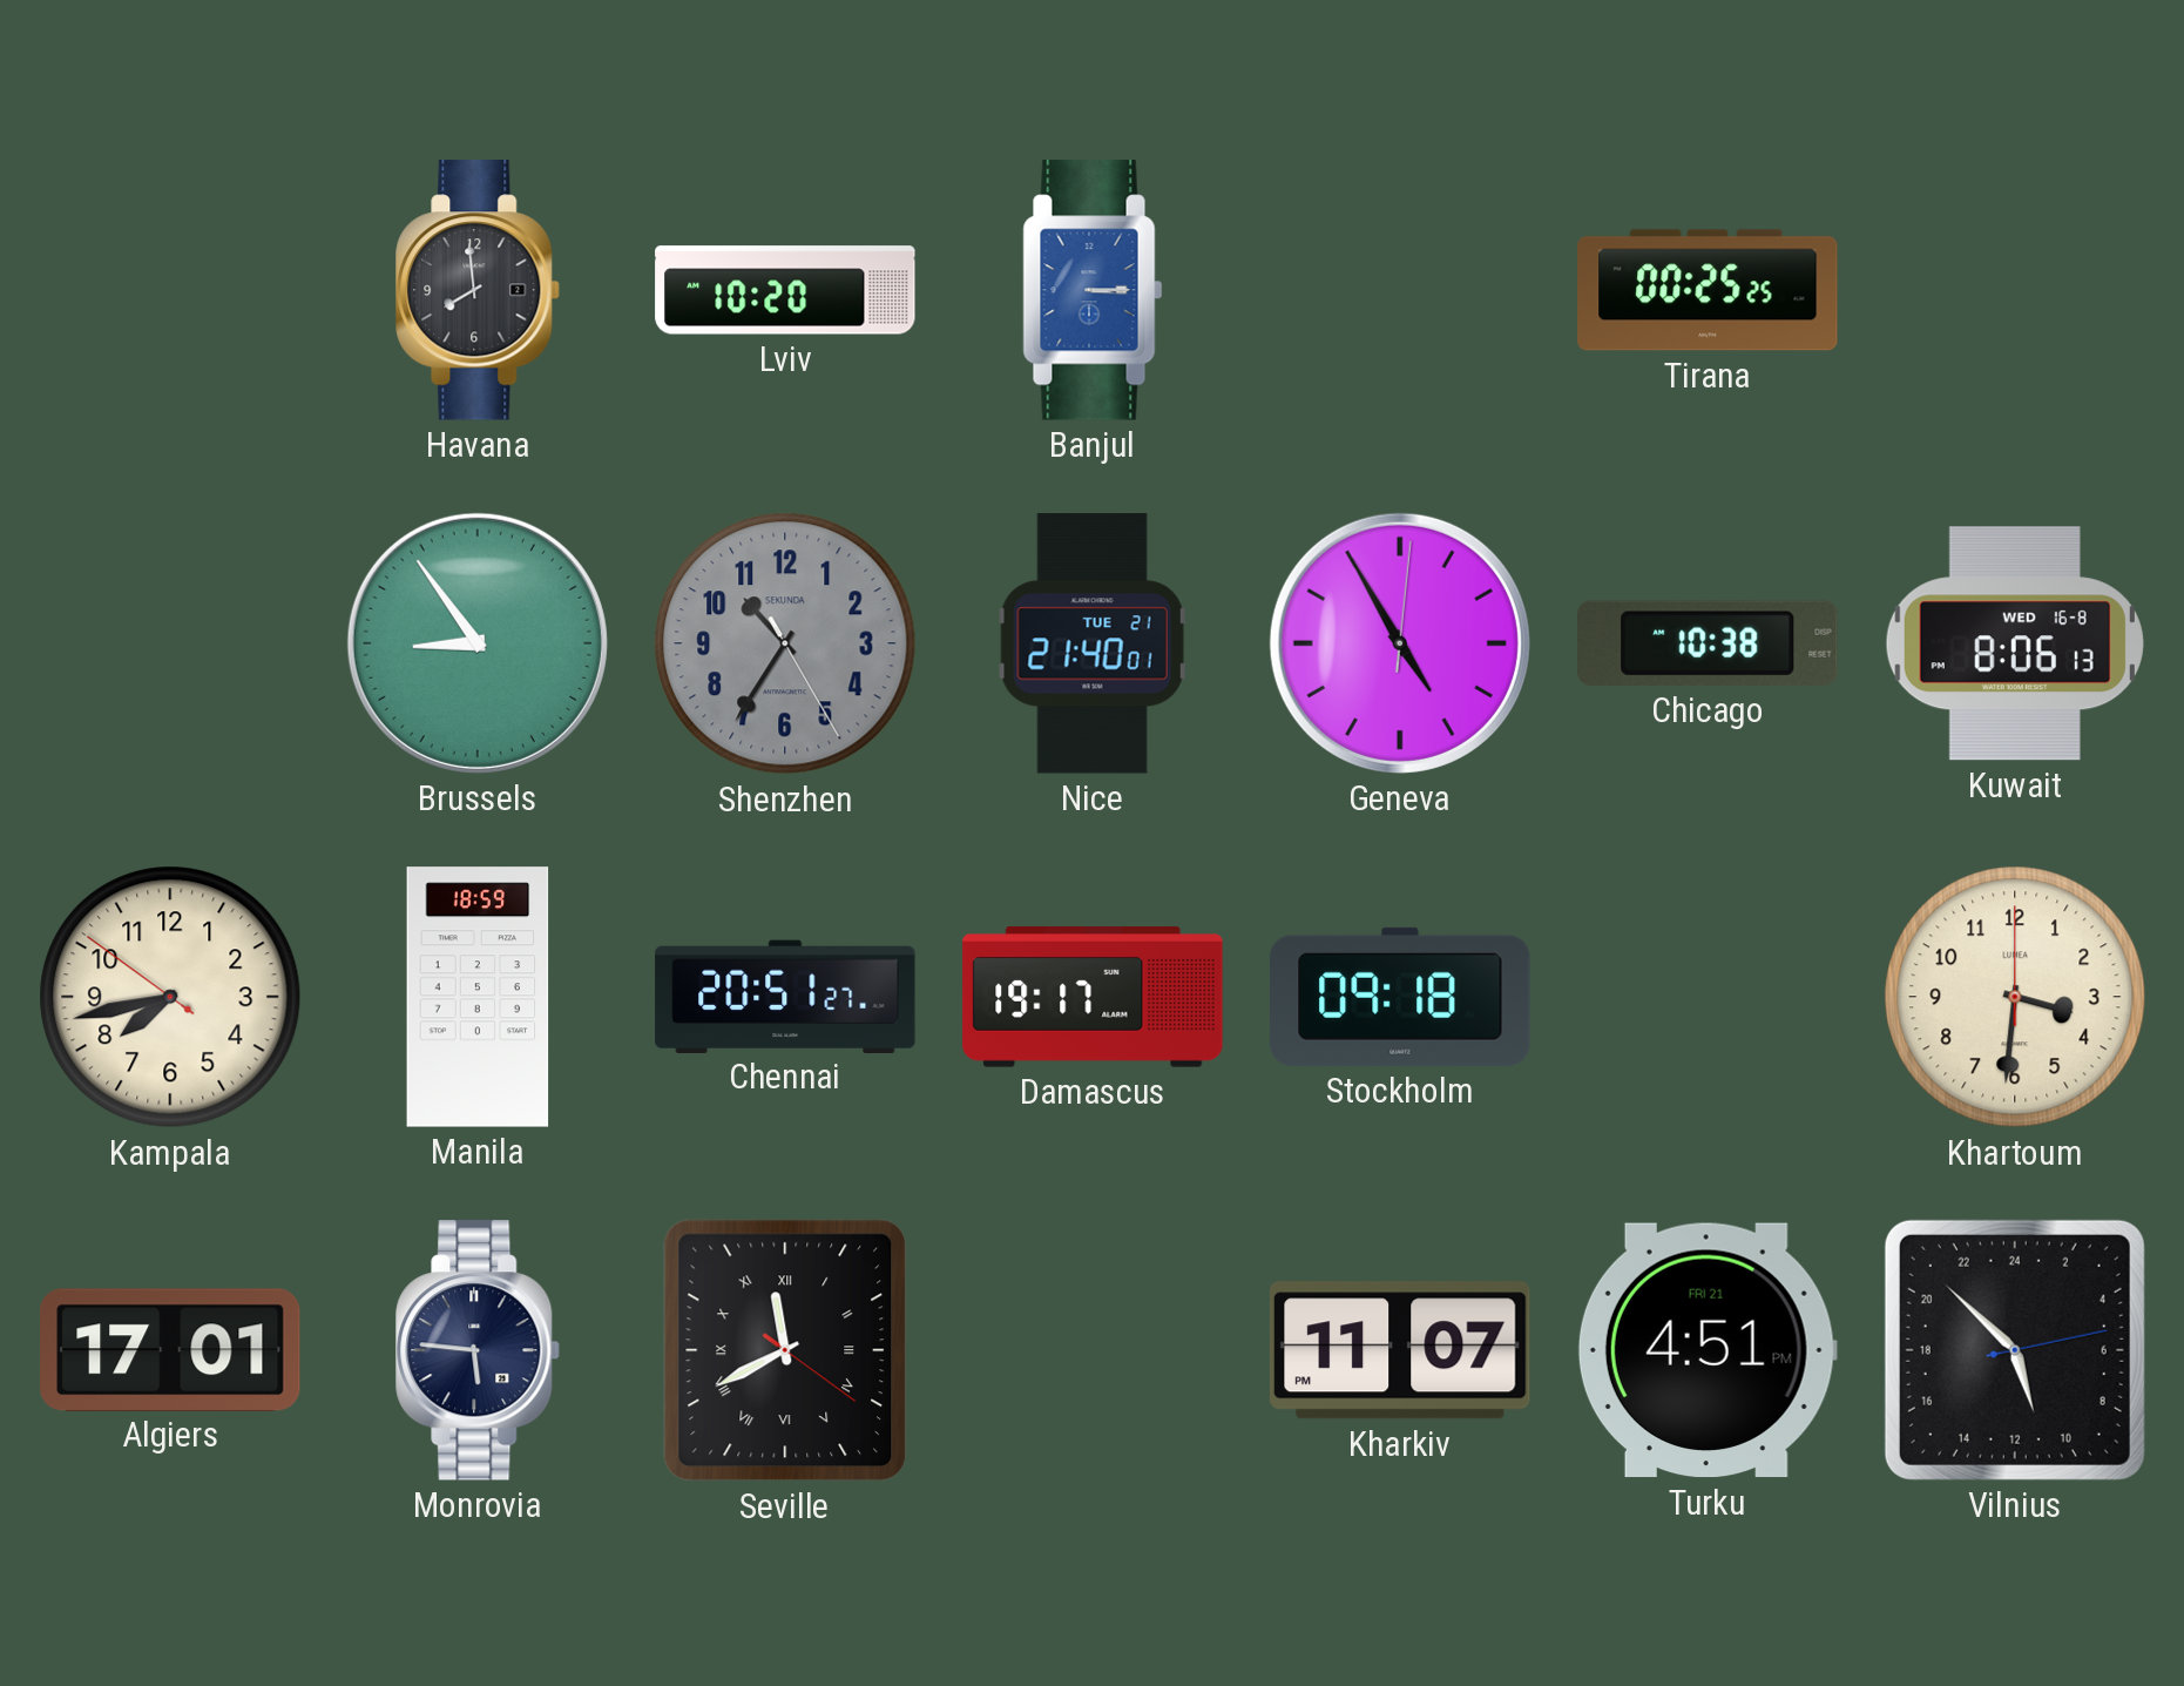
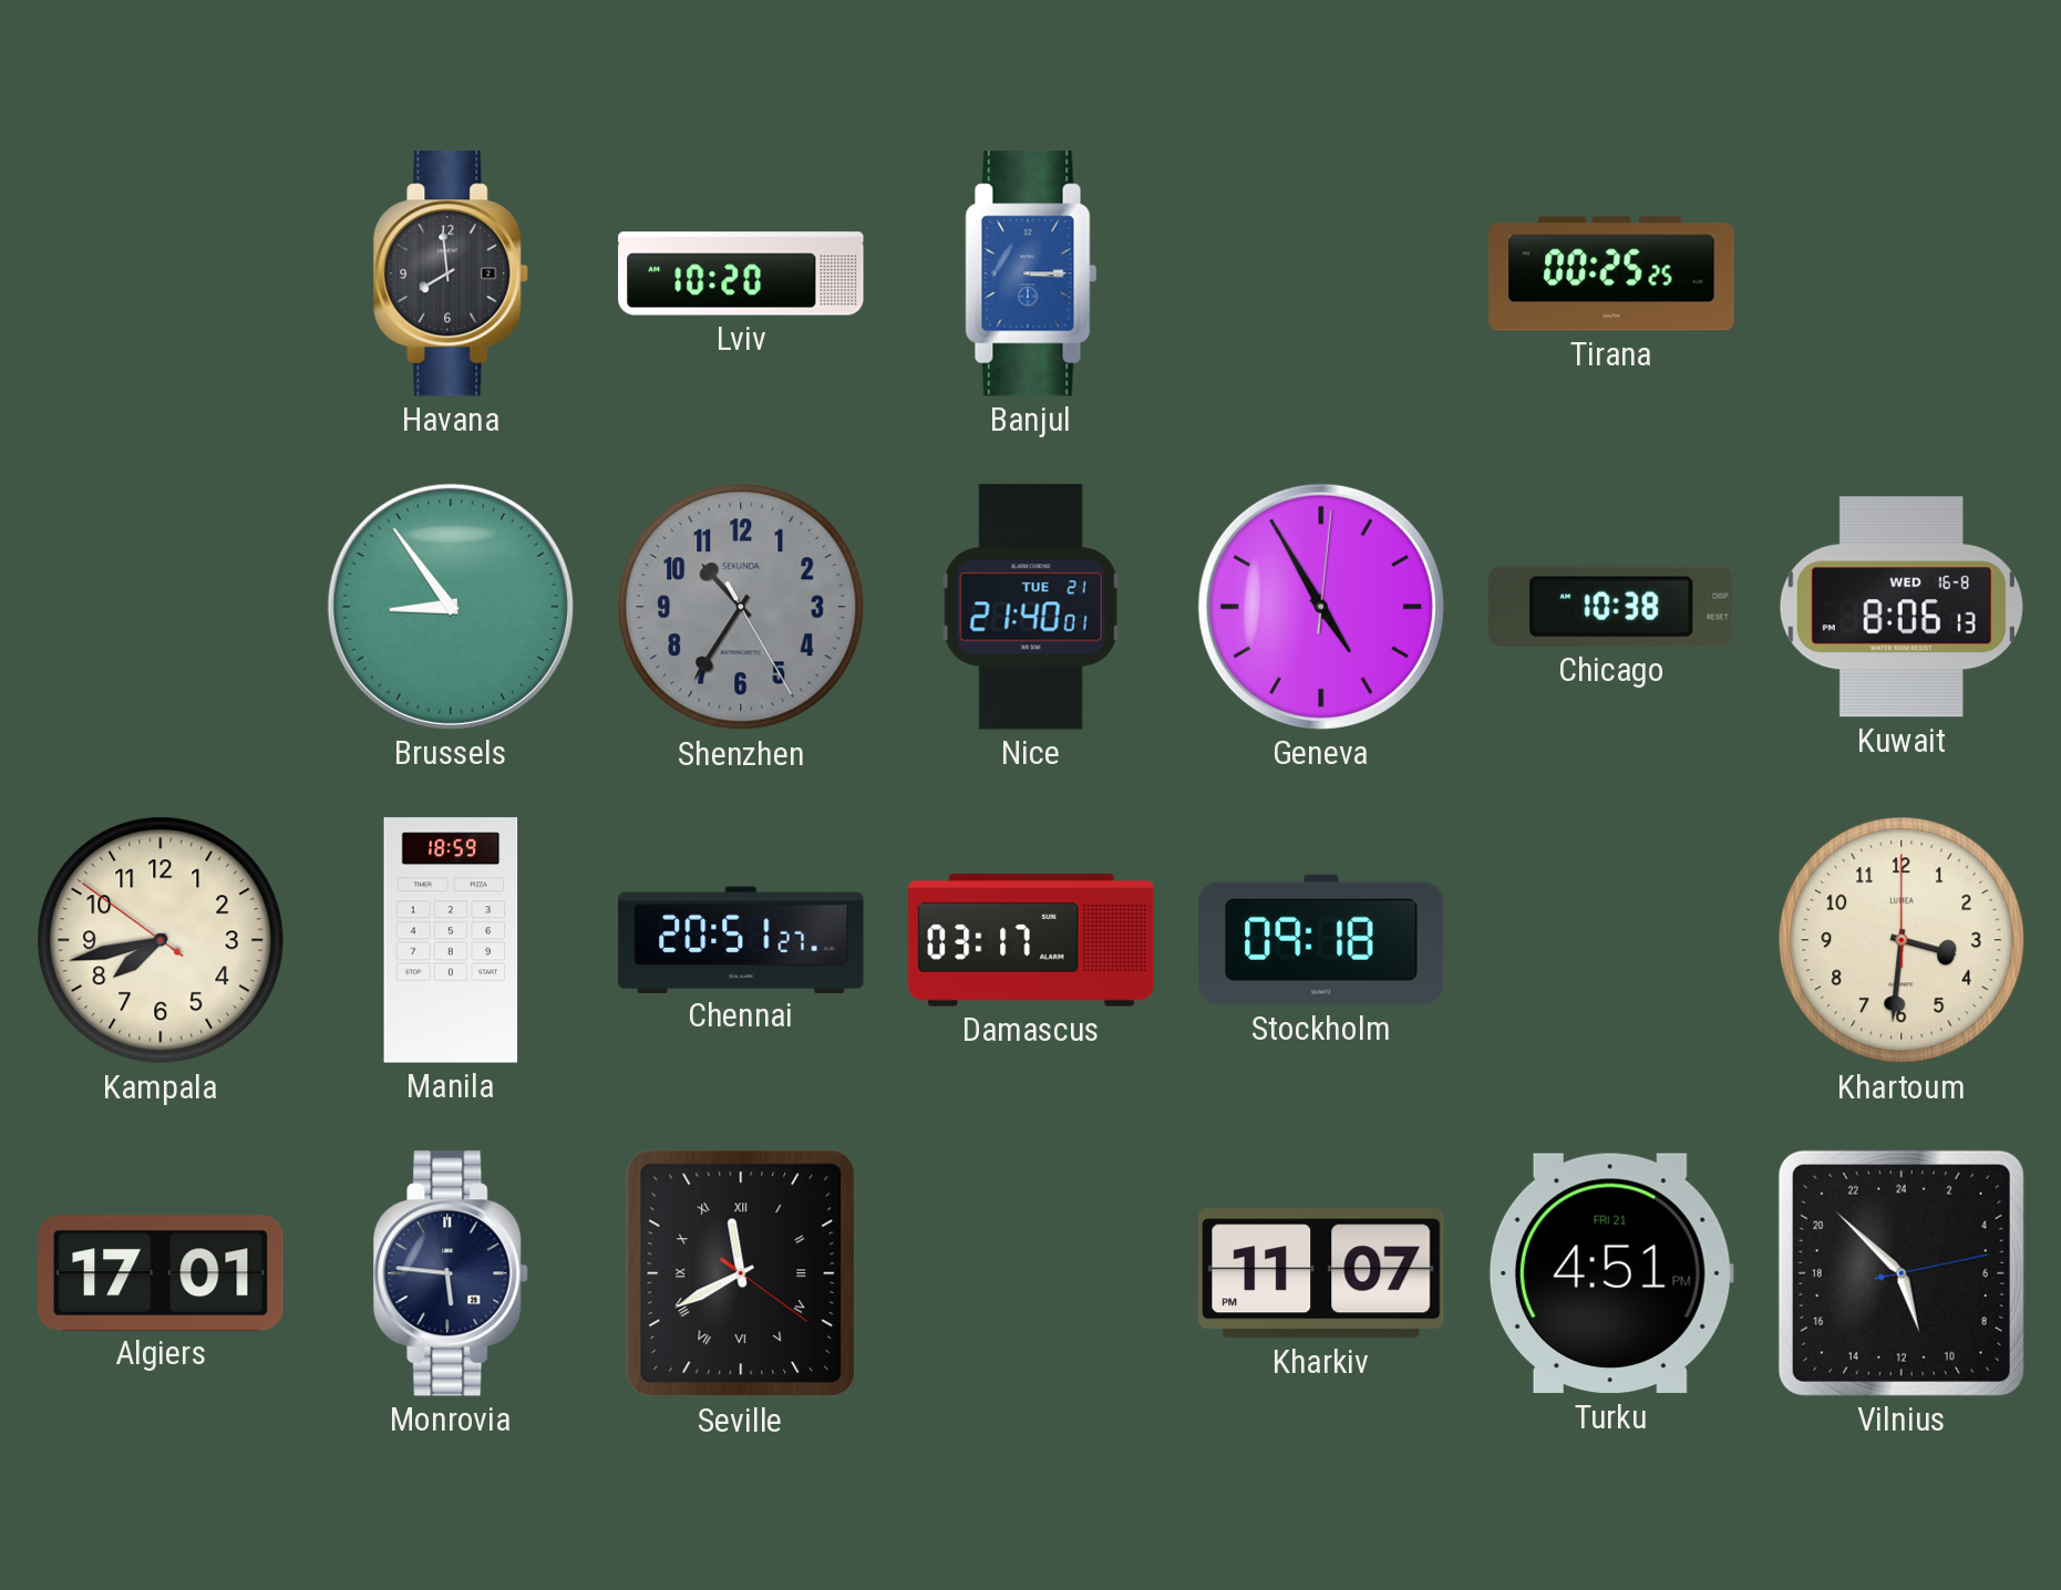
Damascus: 19:17 -> 03:17
